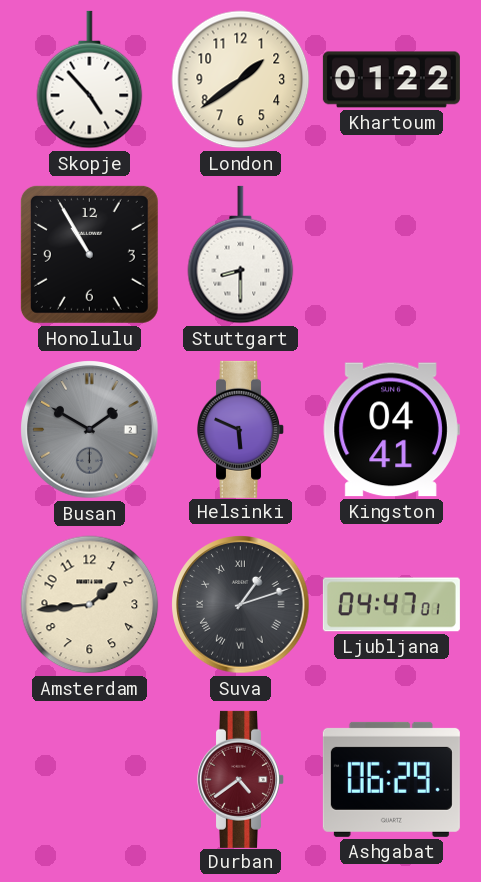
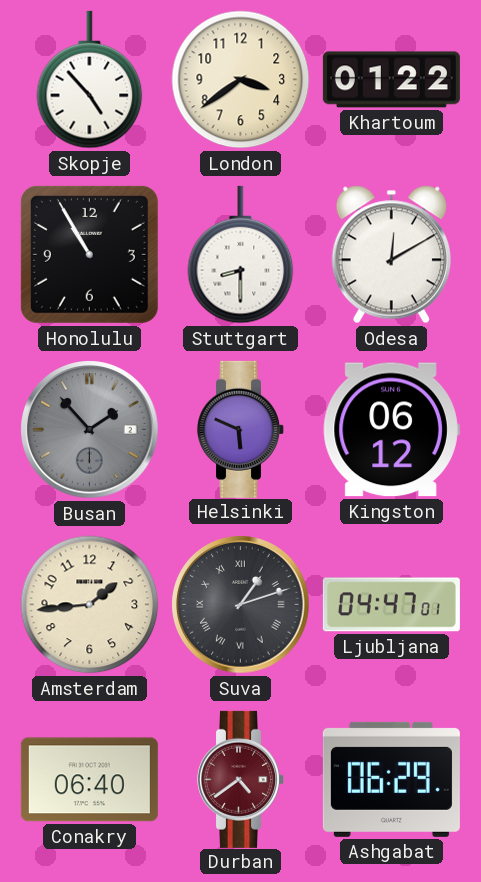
London: 1:39 -> 3:39
Odesa: none -> 12:10
Busan: 1:50 -> 1:53
Kingston: 04:41 -> 06:12
Conakry: none -> 06:40
